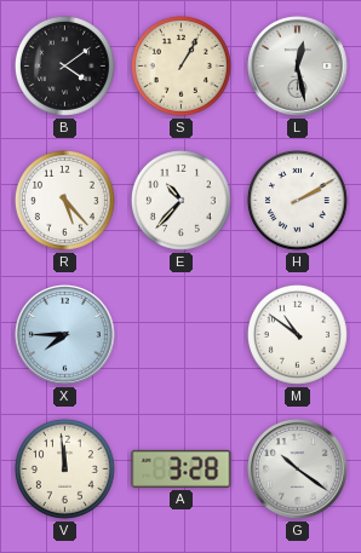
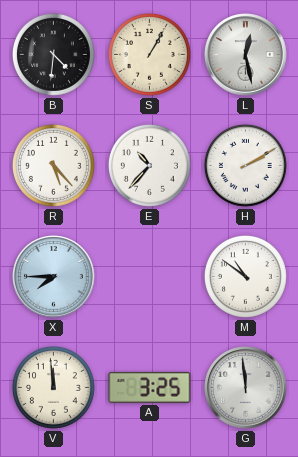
B: 4:09 -> 4:31
A: 3:28 -> 3:25
G: 10:21 -> 11:59
